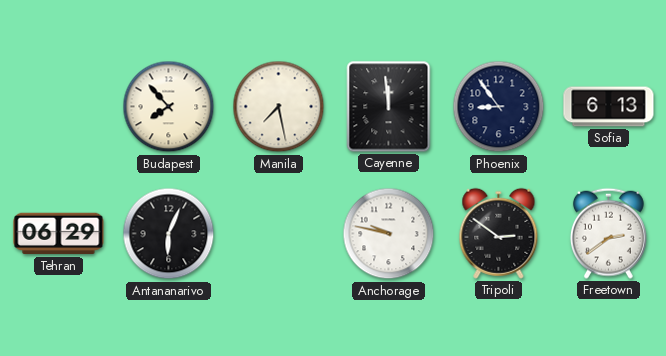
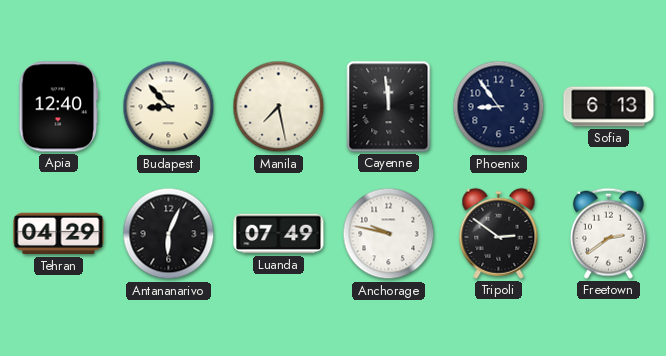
Apia: none -> 12:40
Budapest: 7:53 -> 8:53
Tehran: 06:29 -> 04:29
Luanda: none -> 07:49
